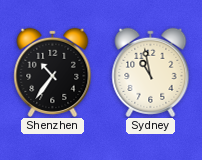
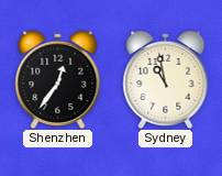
Shenzhen: 10:36 -> 12:36
